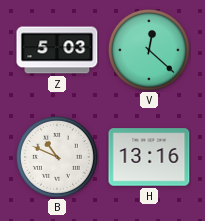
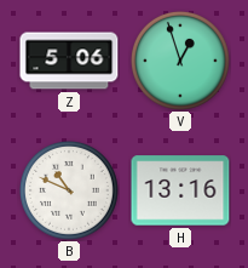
Z: 5:03 -> 5:06
V: 12:22 -> 12:57
